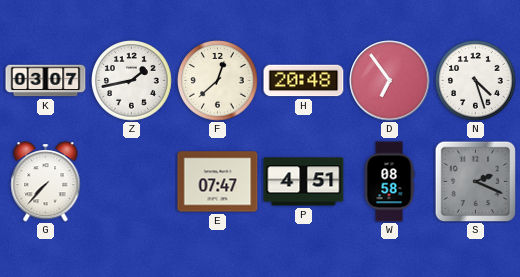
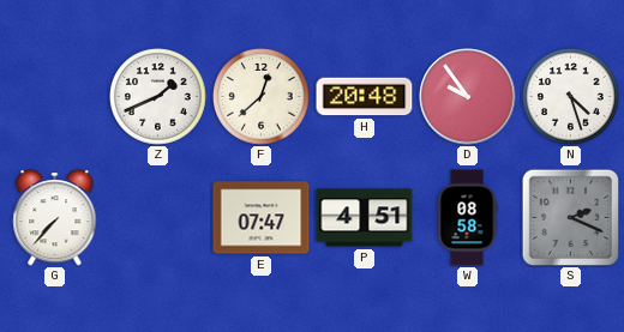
K: 03:07 -> none
Z: 1:43 -> 1:41
D: 6:54 -> 9:54
